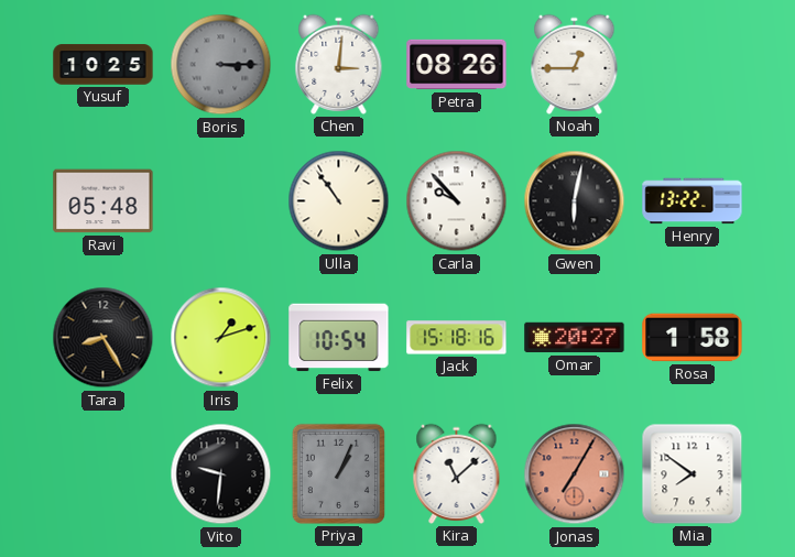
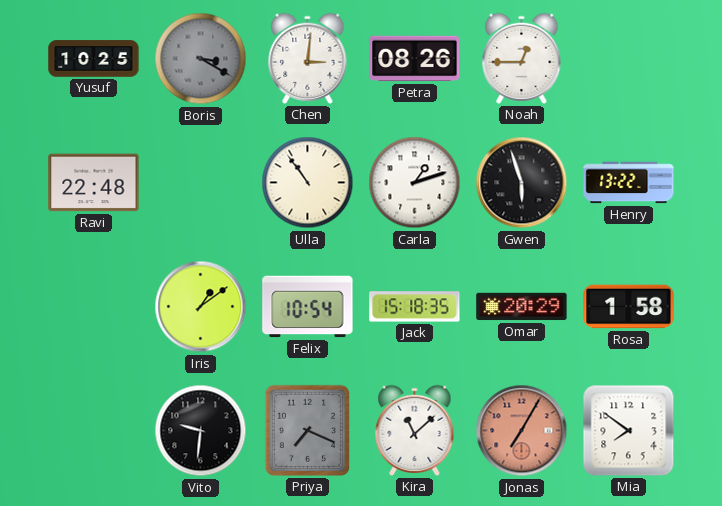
Boris: 3:15 -> 3:20
Ravi: 05:48 -> 22:48
Carla: 9:53 -> 1:12
Gwen: 6:02 -> 5:57
Tara: 8:25 -> none
Iris: 1:12 -> 1:09
Jack: 15:18:16 -> 15:18:35
Omar: 20:27 -> 20:29
Priya: 1:04 -> 7:19
